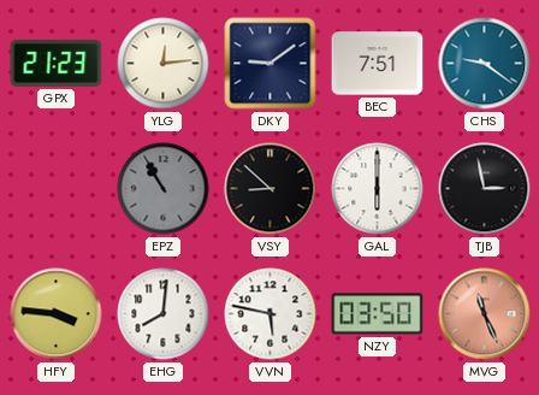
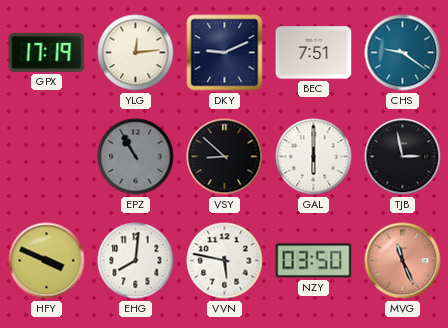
GPX: 21:23 -> 17:19
DKY: 9:09 -> 9:11
HFY: 3:46 -> 3:49
